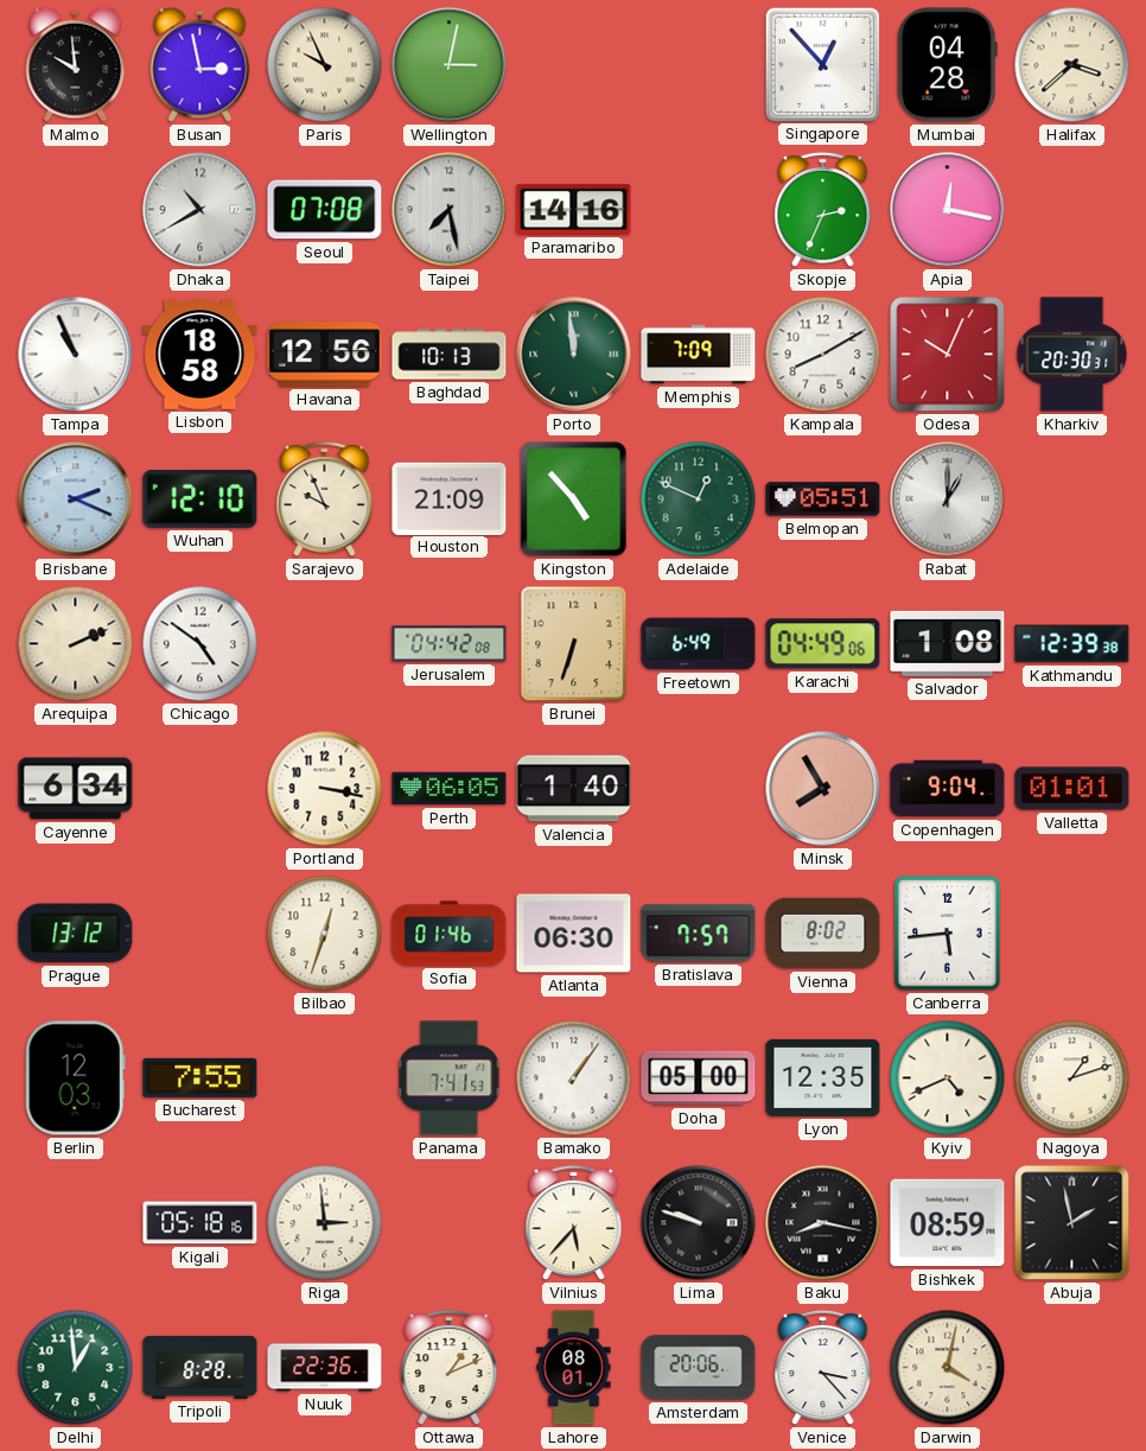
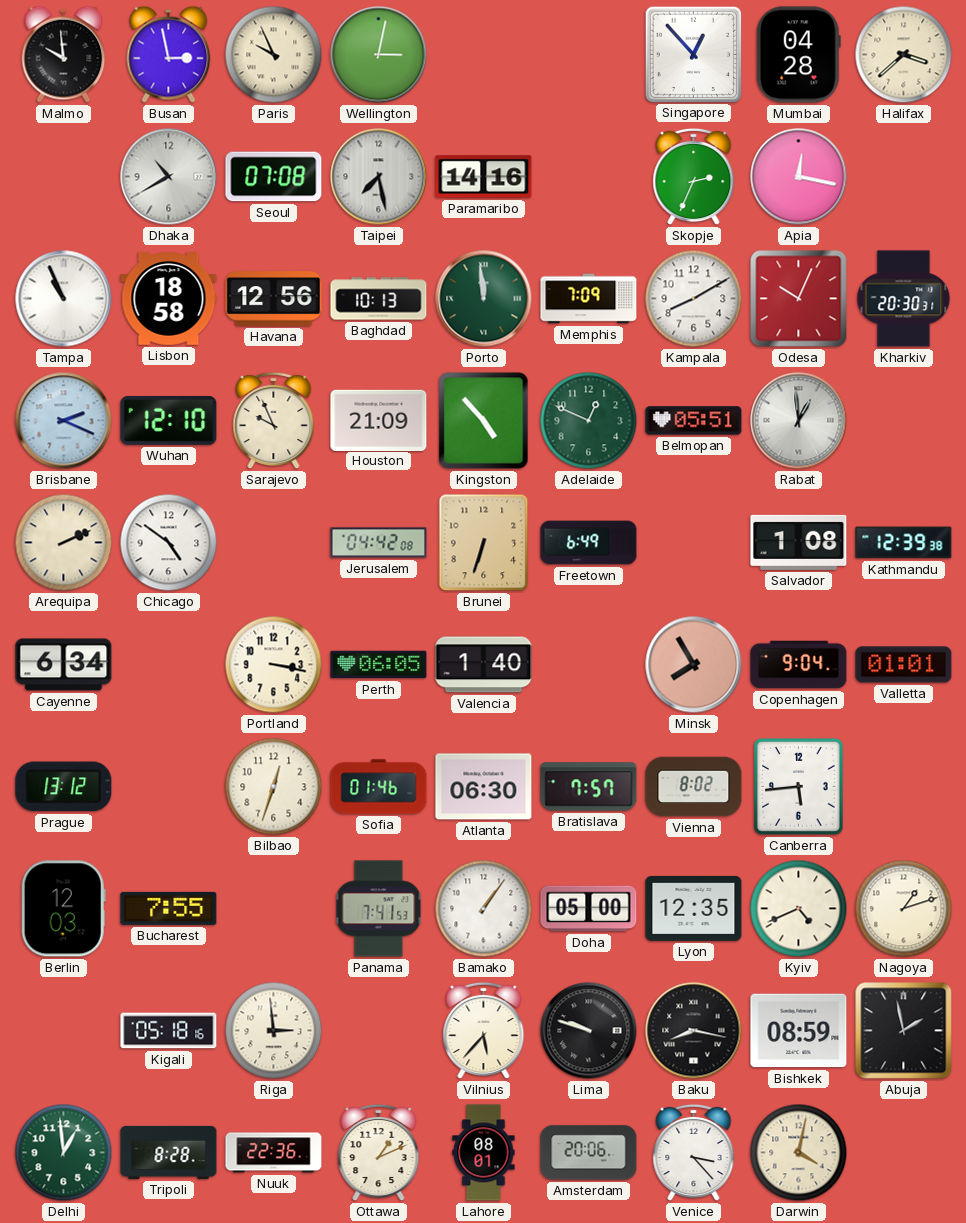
Rabat: 1:00 -> 12:59
Karachi: 04:49 -> none
